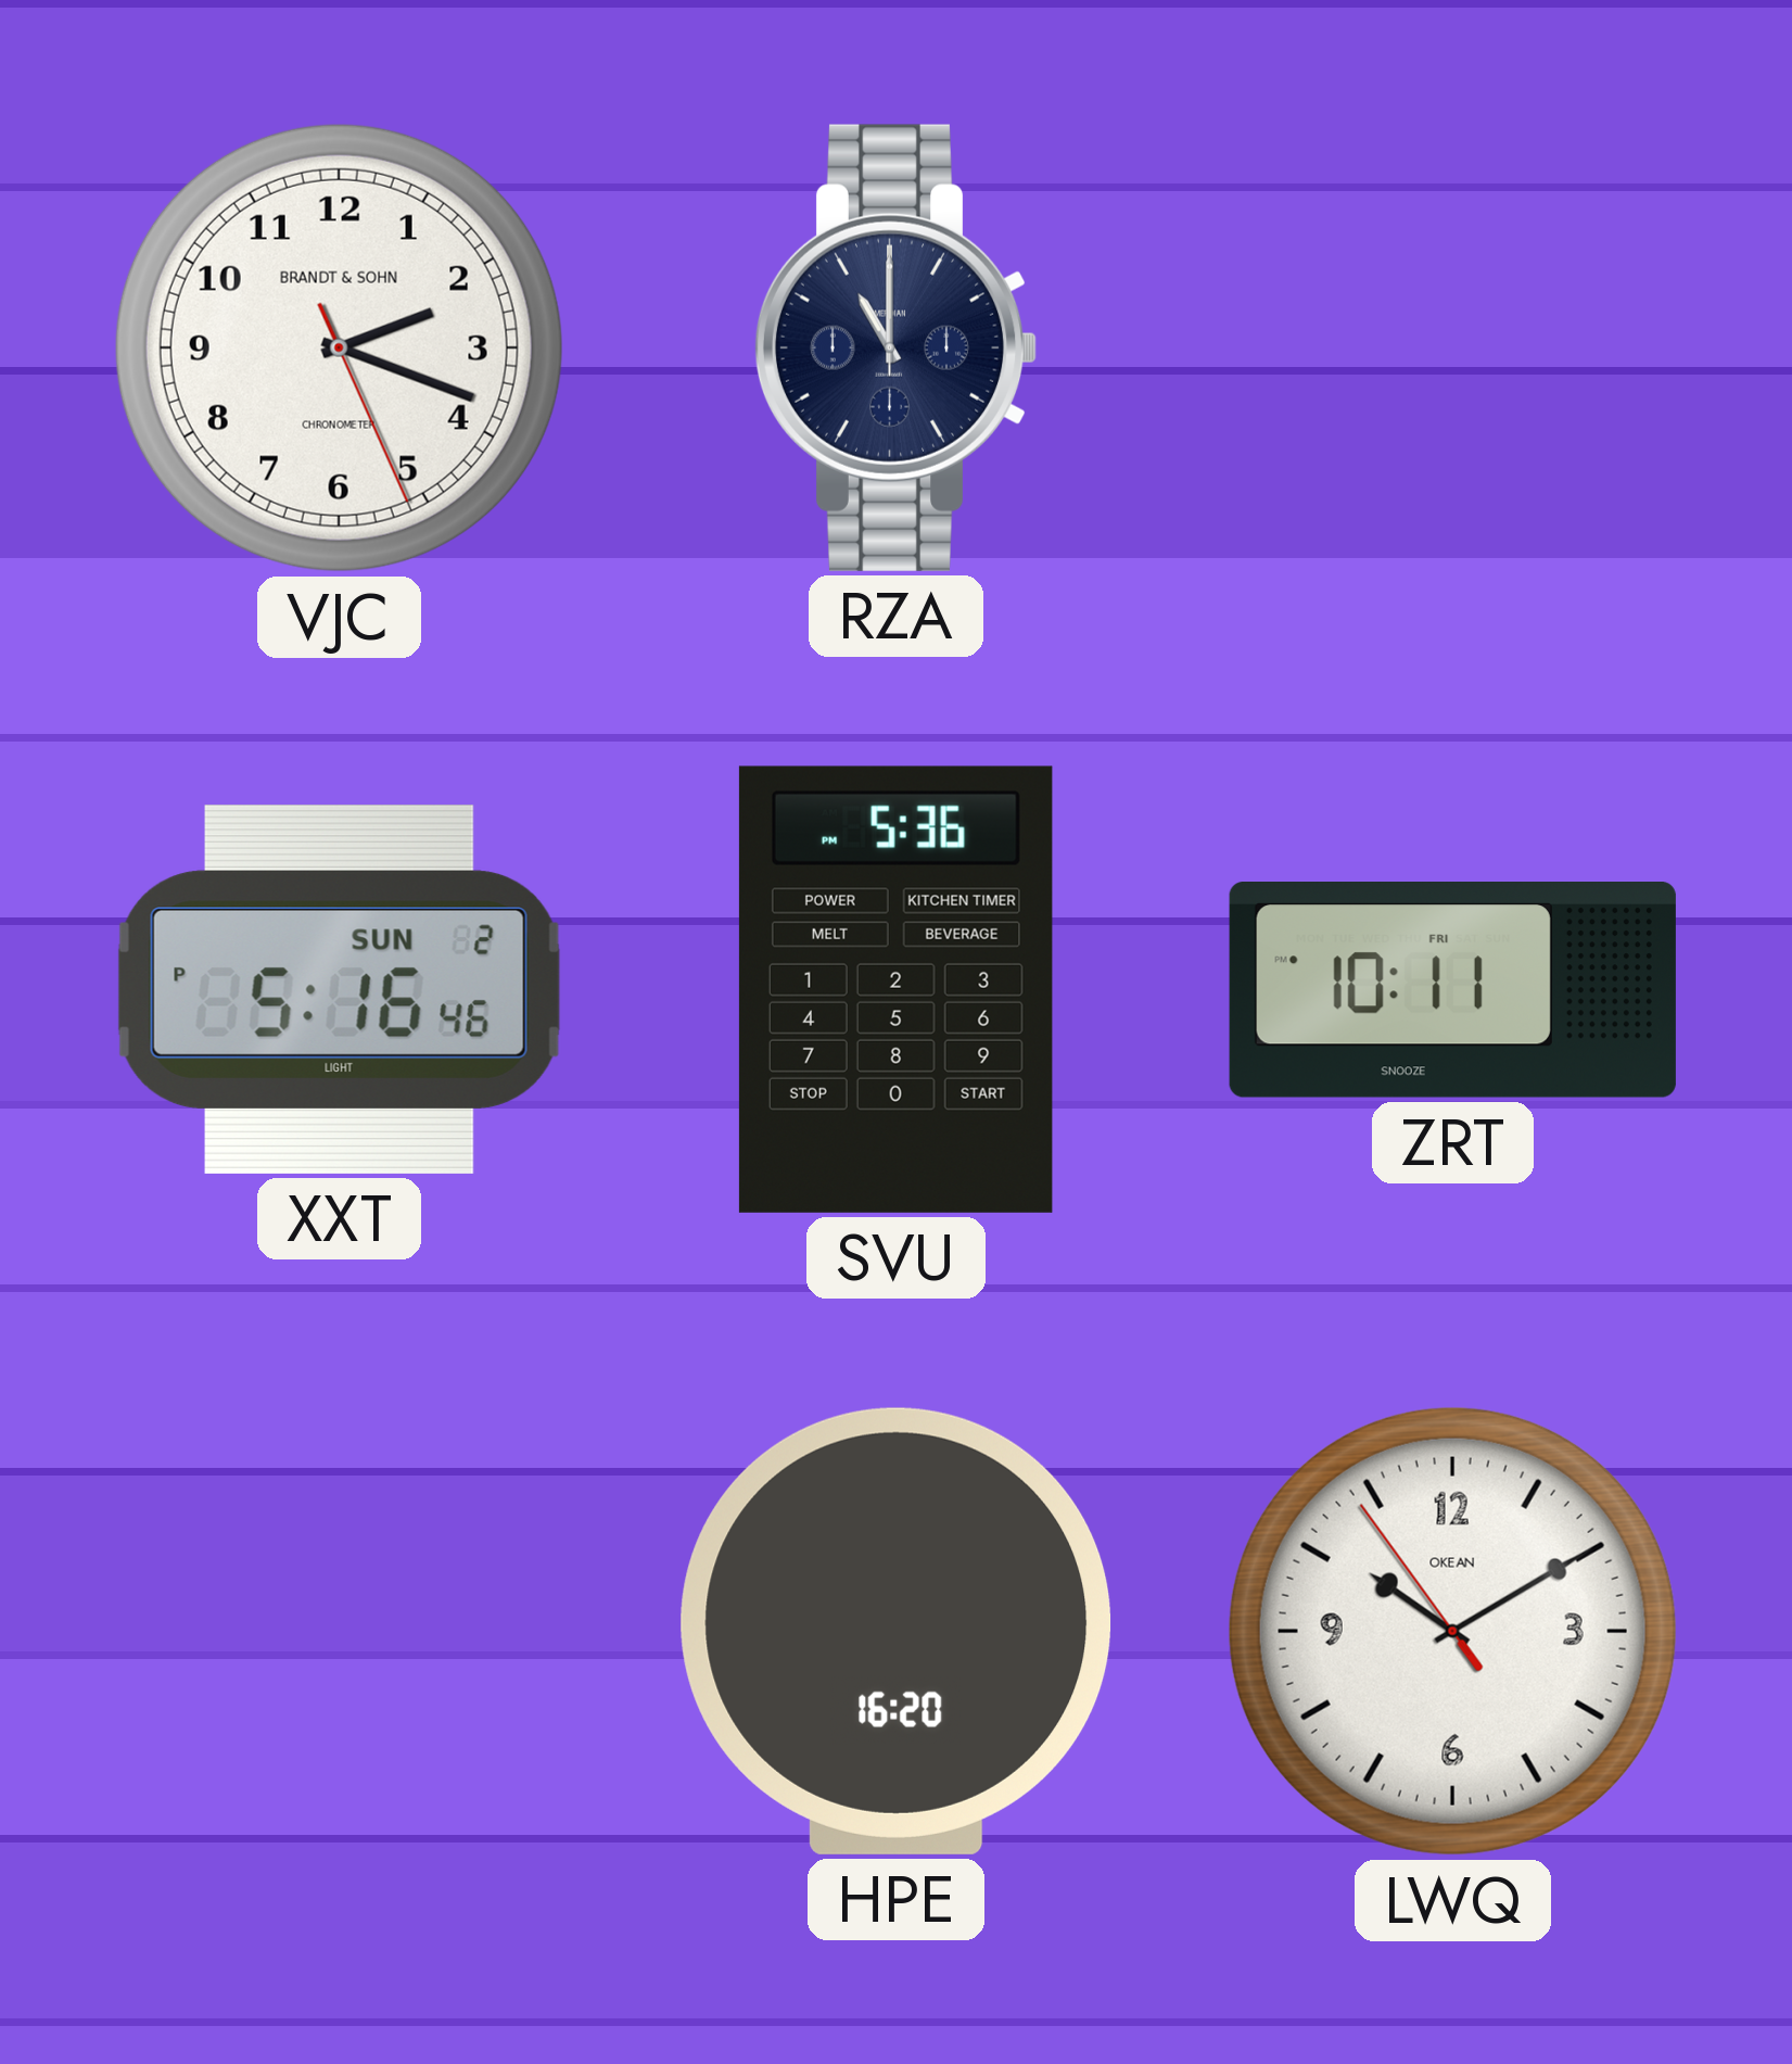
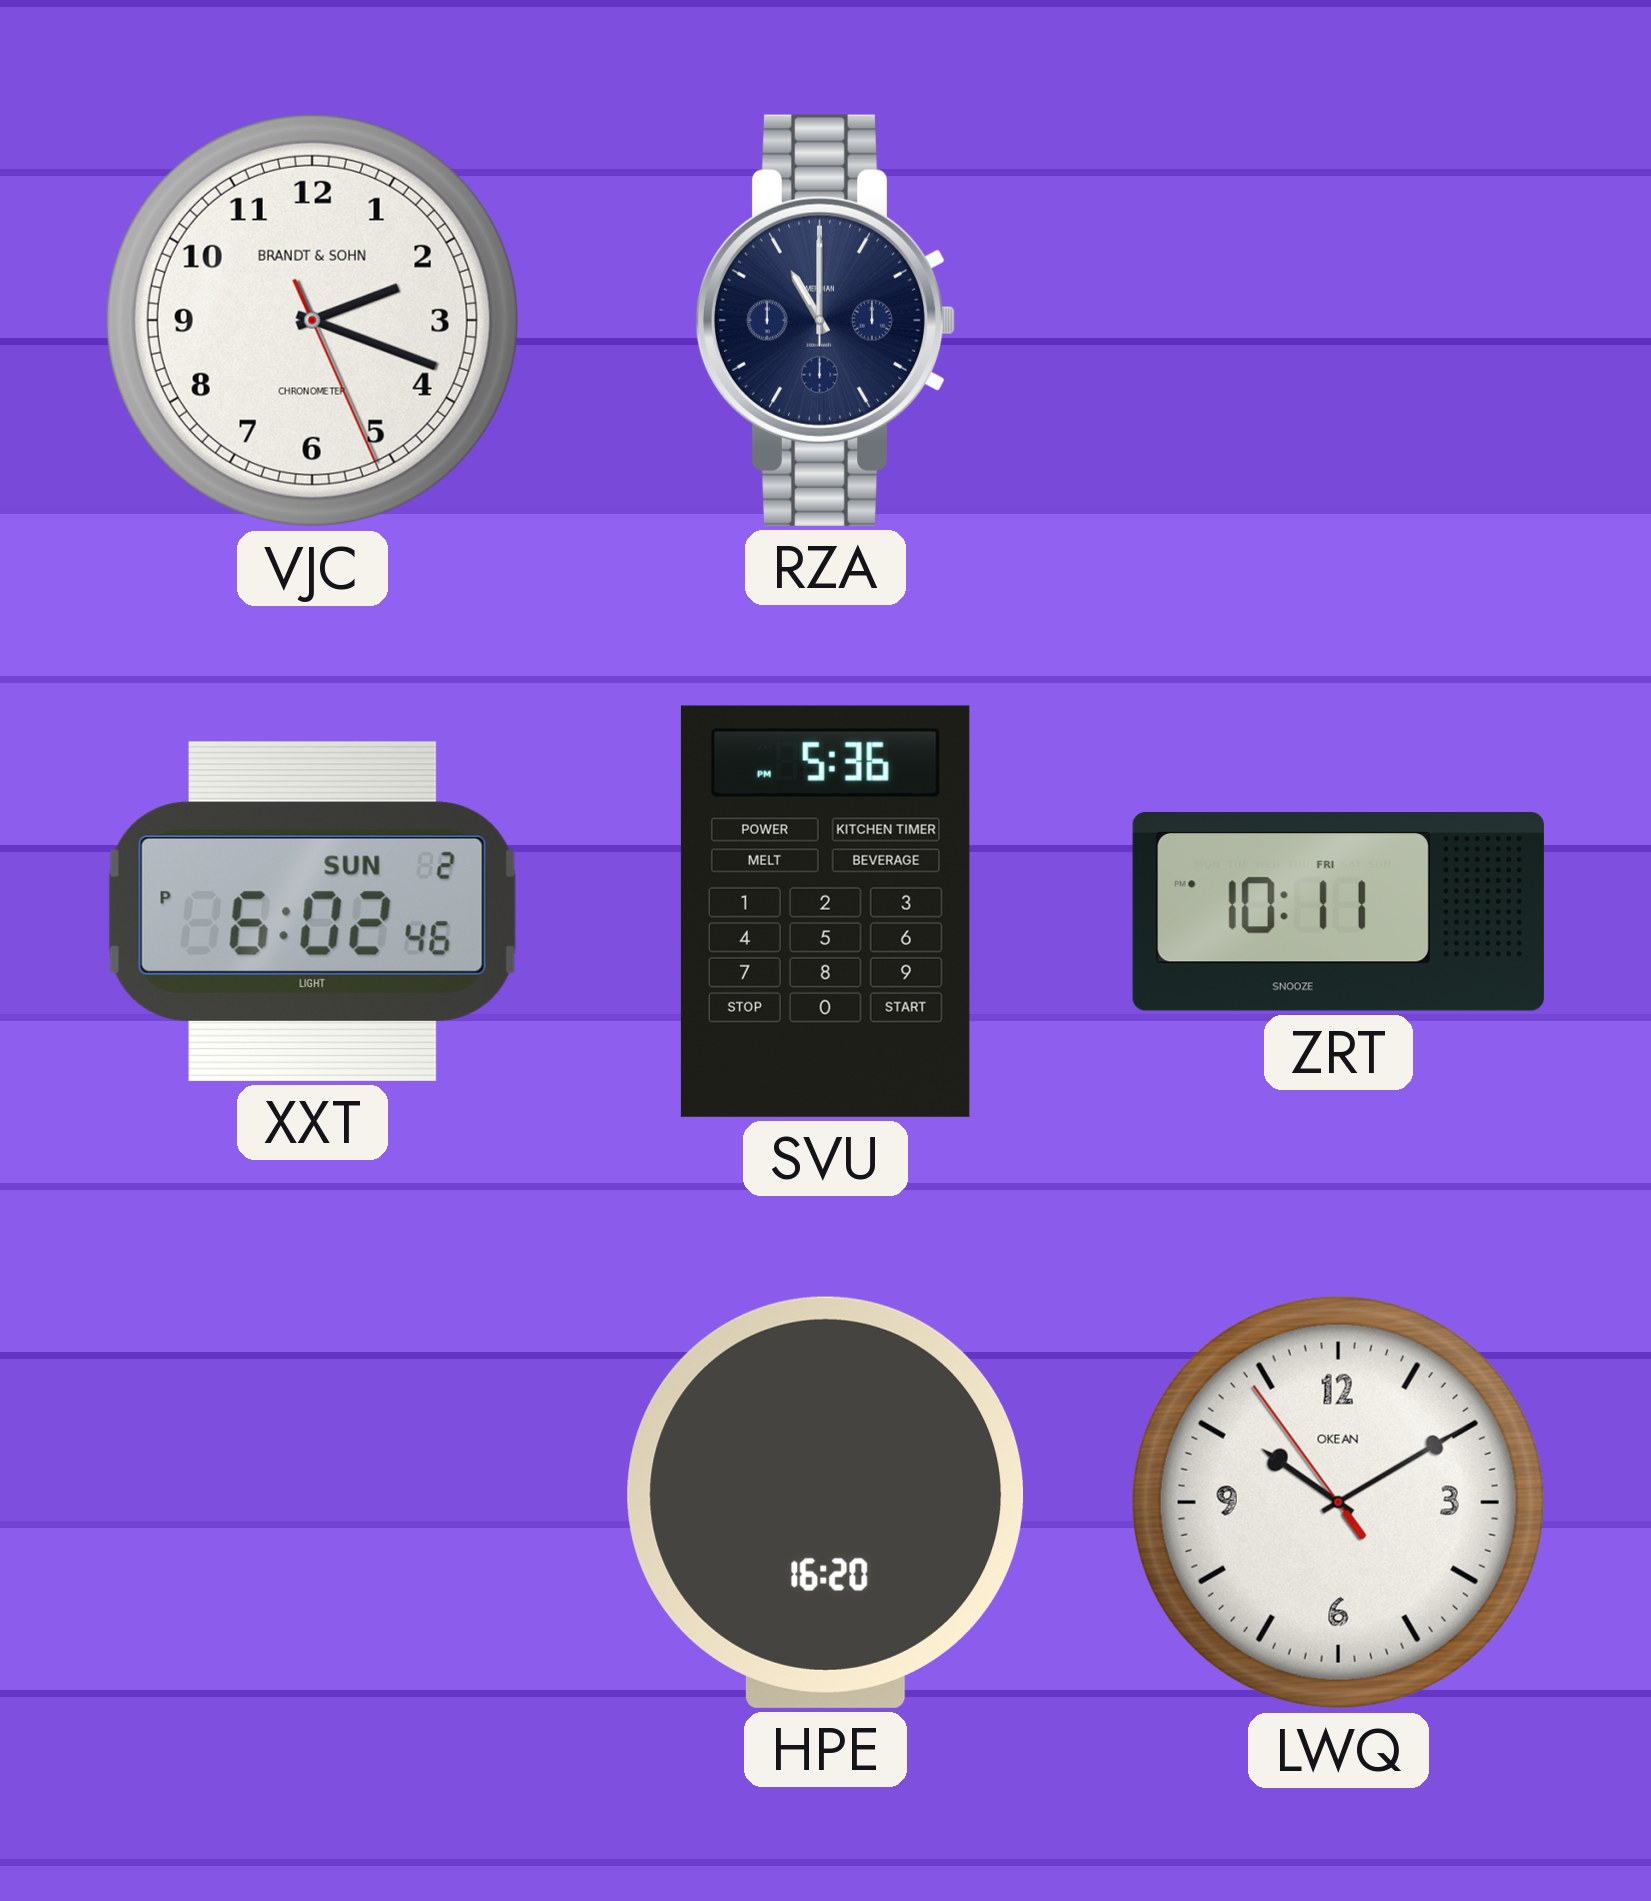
XXT: 5:16 -> 6:02
